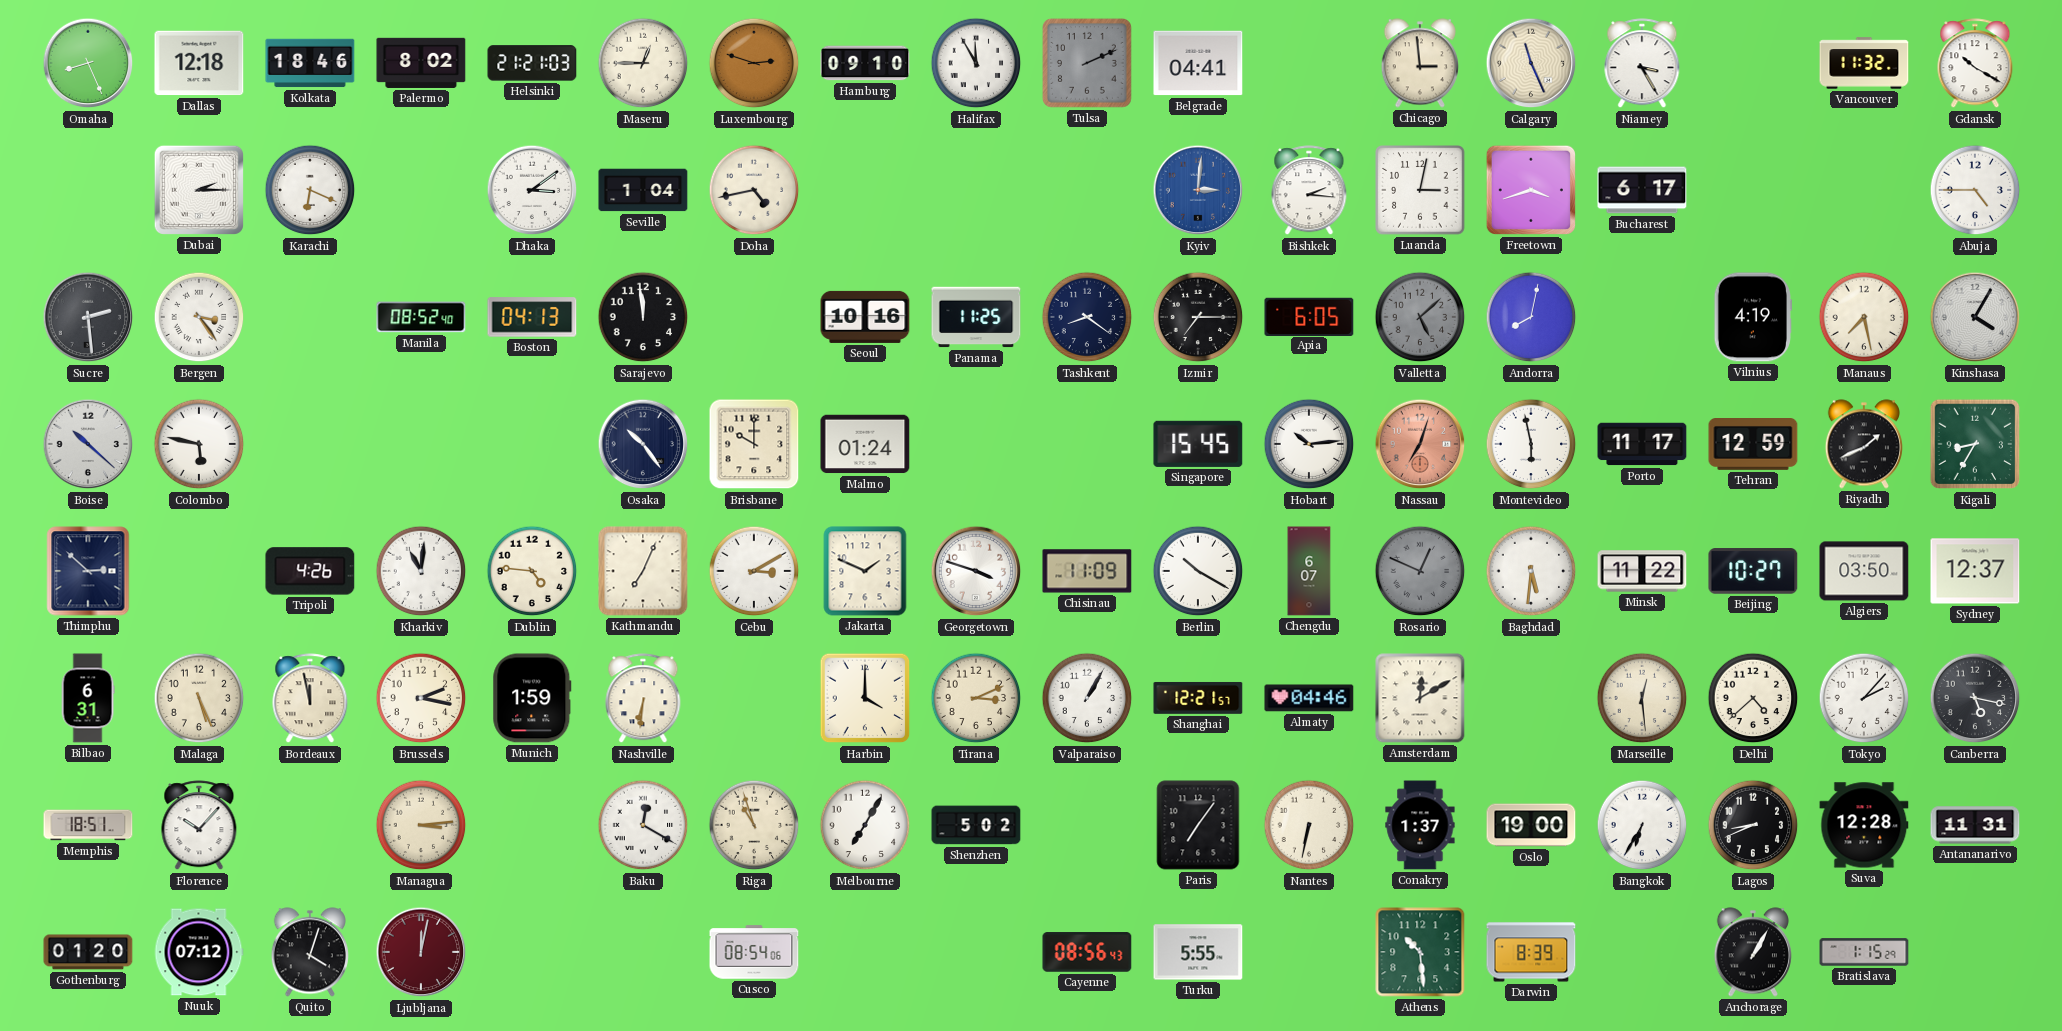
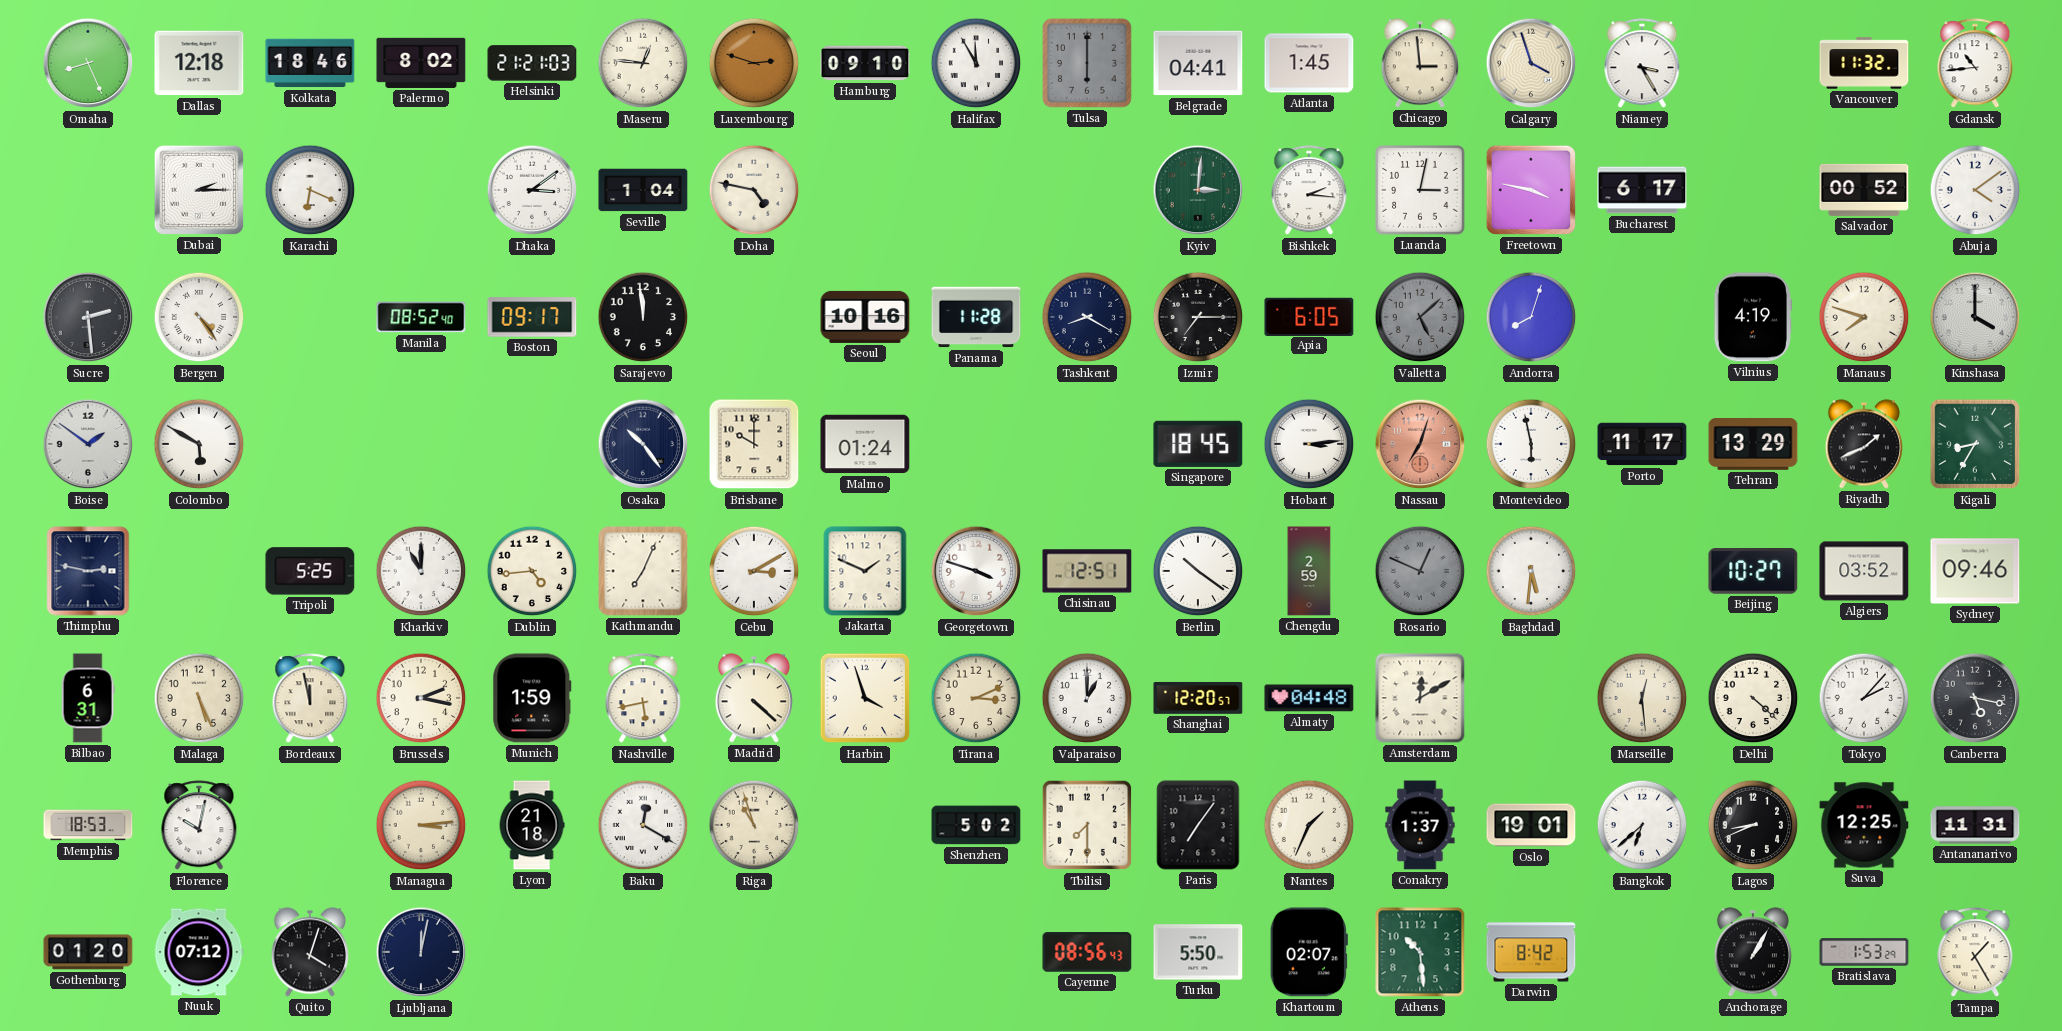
Maseru: 12:45 -> 12:46
Tulsa: 2:11 -> 6:00
Atlanta: none -> 1:45
Calgary: 11:26 -> 3:57
Gdansk: 10:20 -> 10:44
Doha: 4:43 -> 4:47
Kyiv dial: blue -> green
Freetown: 3:42 -> 3:47
Salvador: none -> 00:52
Abuja: 4:45 -> 4:09
Bergen: 3:24 -> 4:24
Boston: 04:13 -> 09:17
Panama: 11:25 -> 11:28
Tashkent: 8:21 -> 8:20
Andorra: 8:02 -> 8:03
Manaus: 7:28 -> 7:48
Kinshasa: 4:05 -> 4:00
Boise: 10:22 -> 1:51
Colombo: 5:47 -> 5:50
Singapore: 15:45 -> 18:45
Hobart: 10:14 -> 3:14
Tehran: 12:59 -> 13:29
Thimphu: 2:52 -> 2:47
Tripoli: 4:26 -> 5:25
Kharkiv: 11:01 -> 11:00
Dublin: 4:46 -> 4:44
Chisinau: 11:09 -> 12:51
Berlin: 10:20 -> 10:21
Chengdu: 6:07 -> 2:59
Minsk: 11:22 -> none
Algiers: 03:50 -> 03:52
Sydney: 12:37 -> 09:46
Nashville: 6:31 -> 5:43
Madrid: none -> 4:22
Harbin: 4:00 -> 3:57
Valparaiso: 1:05 -> 1:00
Shanghai: 12:21 -> 12:20
Almaty: 04:46 -> 04:48
Delhi: 4:38 -> 4:22
Memphis: 18:51 -> 18:53
Florence: 10:07 -> 10:02
Lyon: none -> 21:18
Melbourne: 7:05 -> none
Tbilisi: none -> 7:30
Nantes: 6:32 -> 1:34
Oslo: 19:00 -> 19:01
Bangkok: 6:35 -> 6:38
Suva: 12:28 -> 12:25
Ljubljana dial: burgundy -> navy
Cusco: 08:54 -> none
Turku: 5:55 -> 5:50
Khartoum: none -> 02:07
Darwin: 8:39 -> 8:42
Bratislava: 1:15 -> 1:53
Tampa: none -> 1:25
